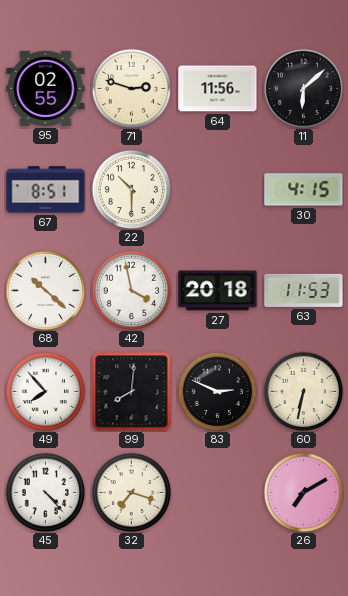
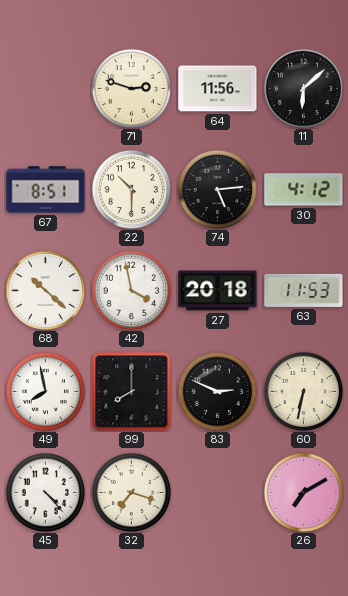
95: 02:55 -> none
74: none -> 5:14
30: 4:15 -> 4:12
49: 7:53 -> 7:58
99: 8:01 -> 8:00
